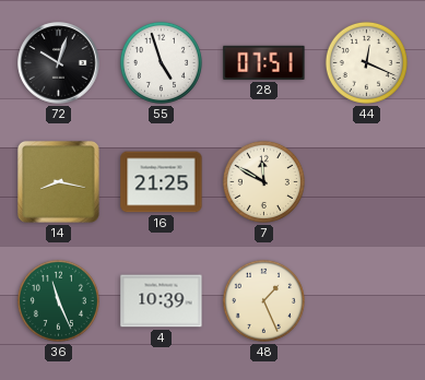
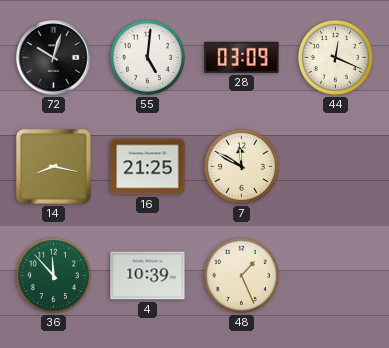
55: 4:57 -> 5:01
28: 07:51 -> 03:09
36: 11:26 -> 11:53
